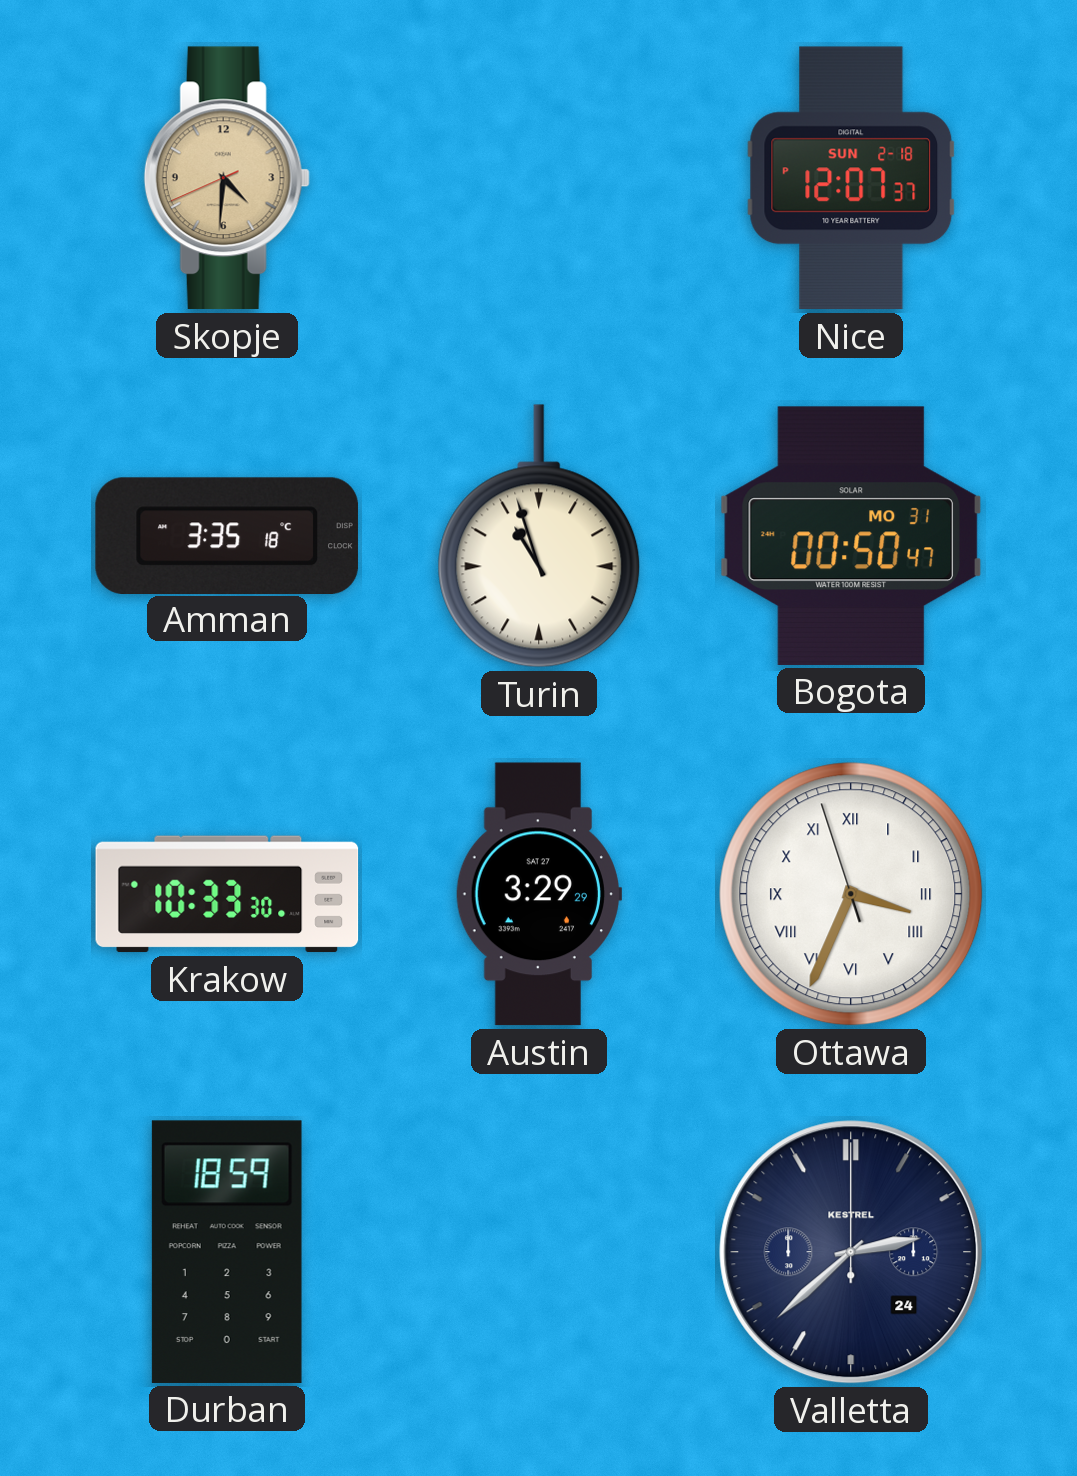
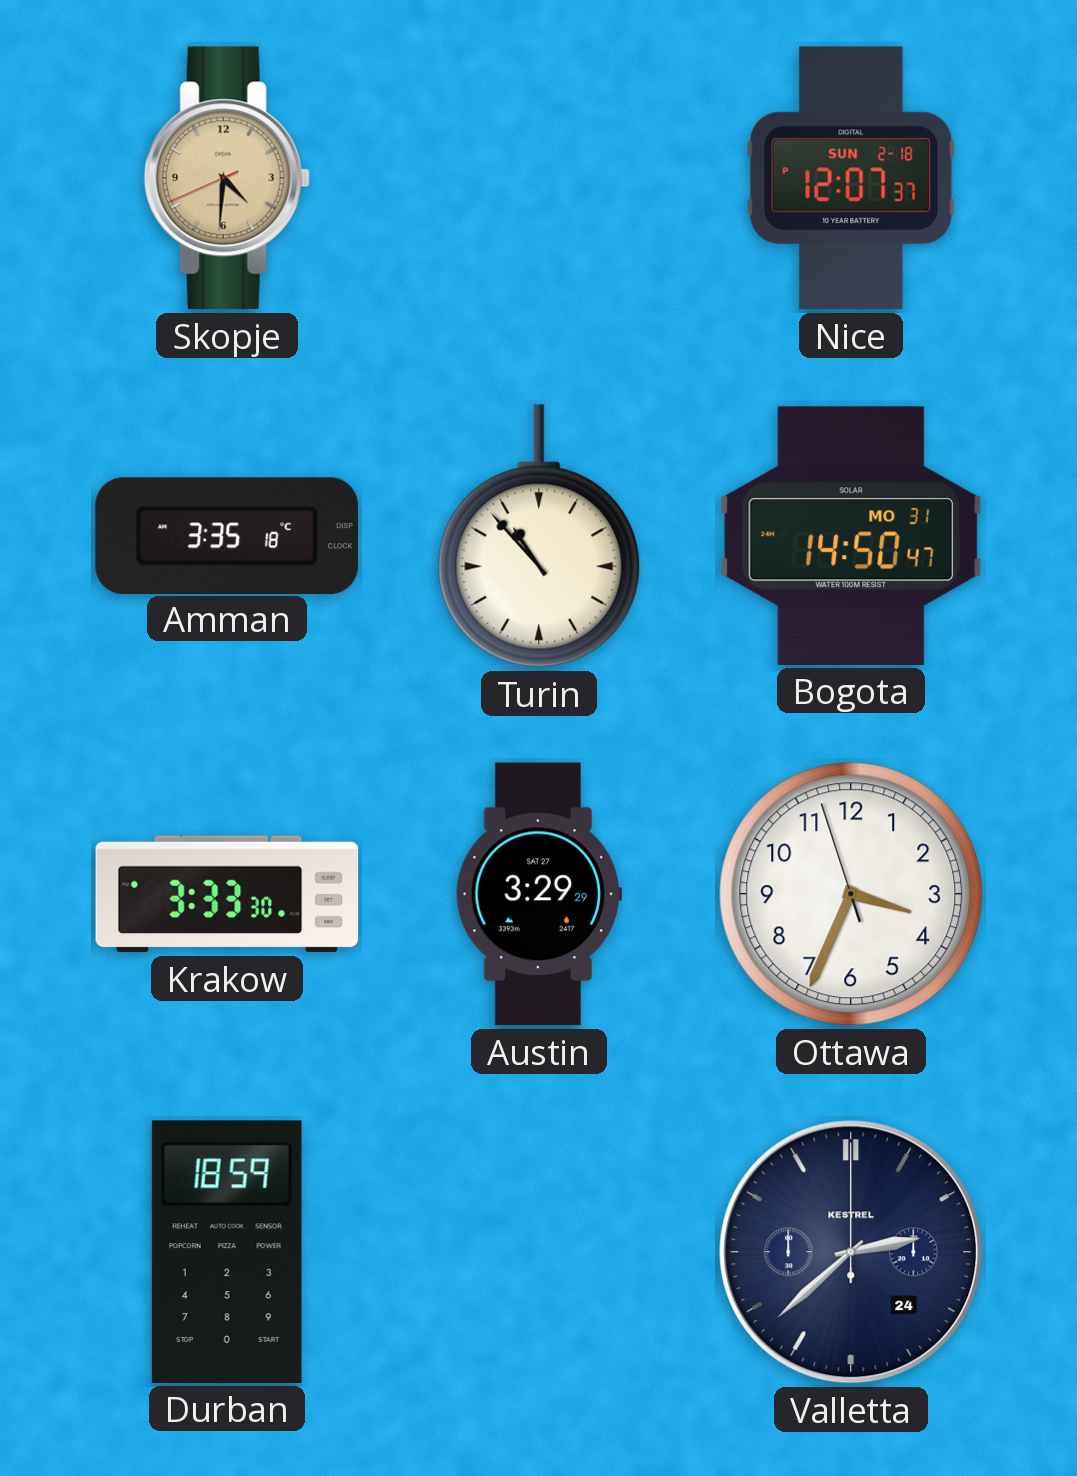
Turin: 10:57 -> 10:53
Bogota: 00:50 -> 14:50
Krakow: 10:33 -> 3:33
Ottawa numerals: Roman -> Arabic
